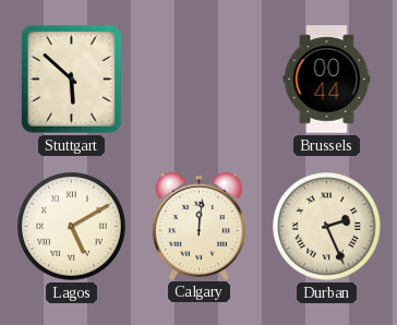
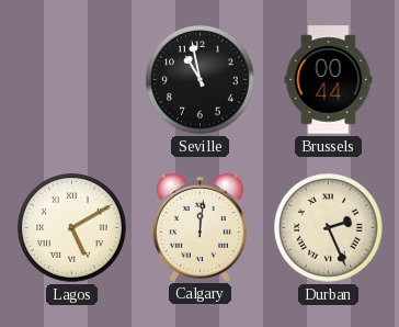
Stuttgart: 5:52 -> none
Seville: none -> 10:58
